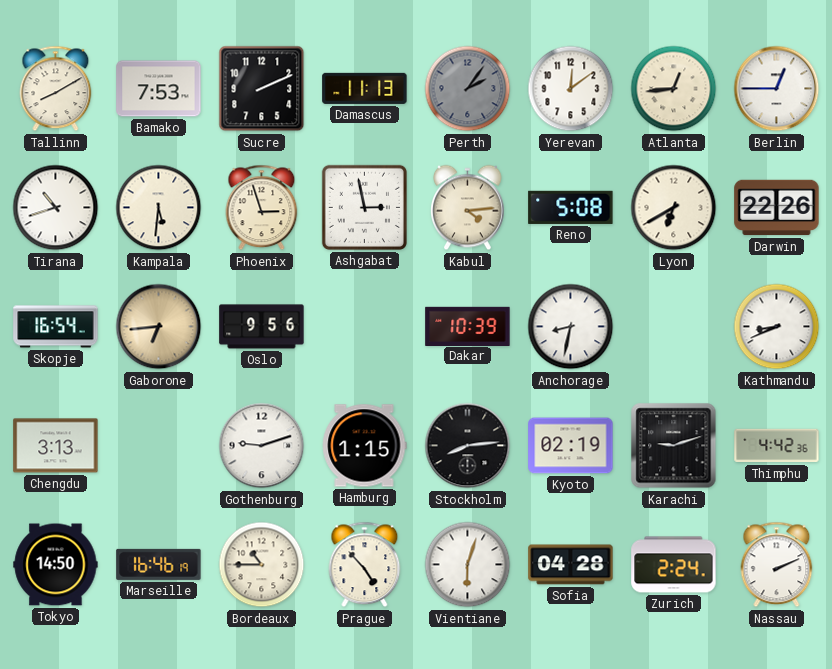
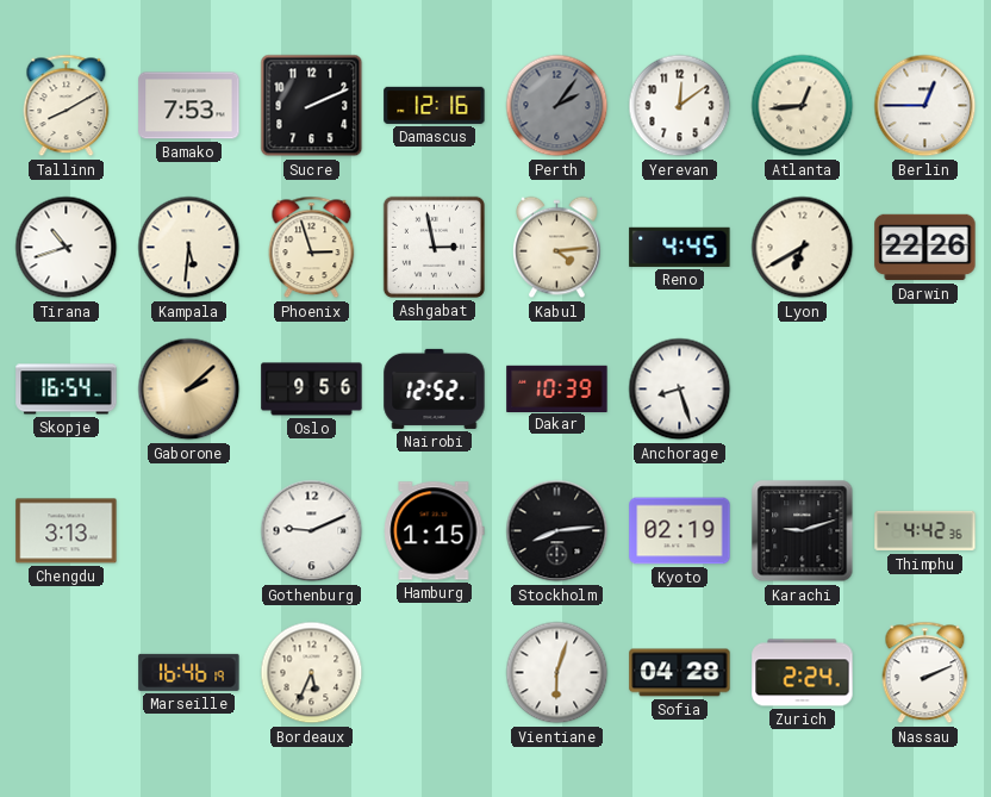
Damascus: 11:13 -> 12:16
Reno: 5:08 -> 4:45
Gaborone: 6:44 -> 2:08
Nairobi: none -> 12:52
Anchorage: 8:32 -> 8:27
Kathmandu: 8:41 -> none
Gothenburg: 9:12 -> 9:11
Tokyo: 14:50 -> none
Bordeaux: 10:45 -> 5:34
Prague: 4:53 -> none
